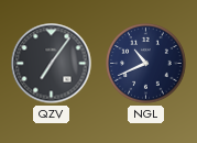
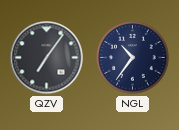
NGL: 10:41 -> 10:36
